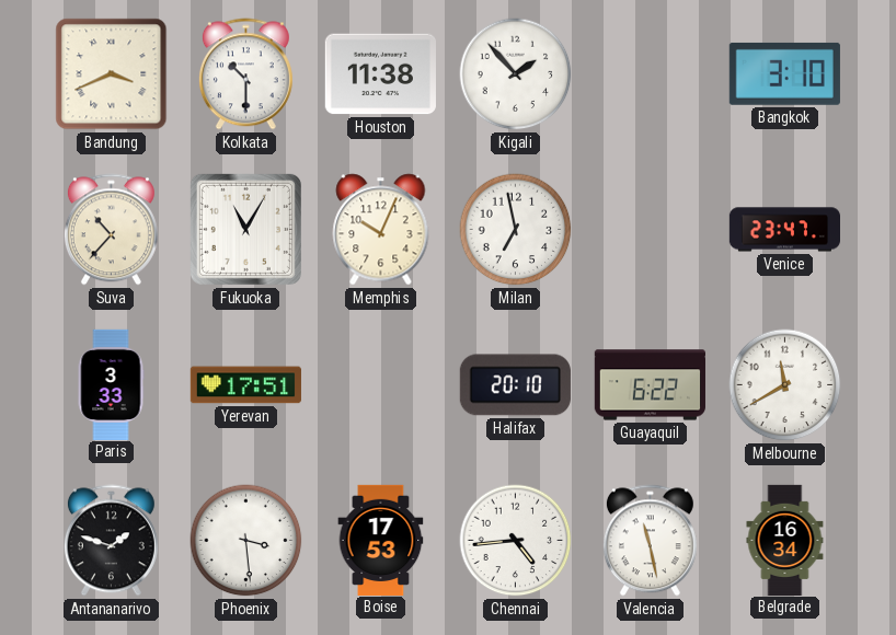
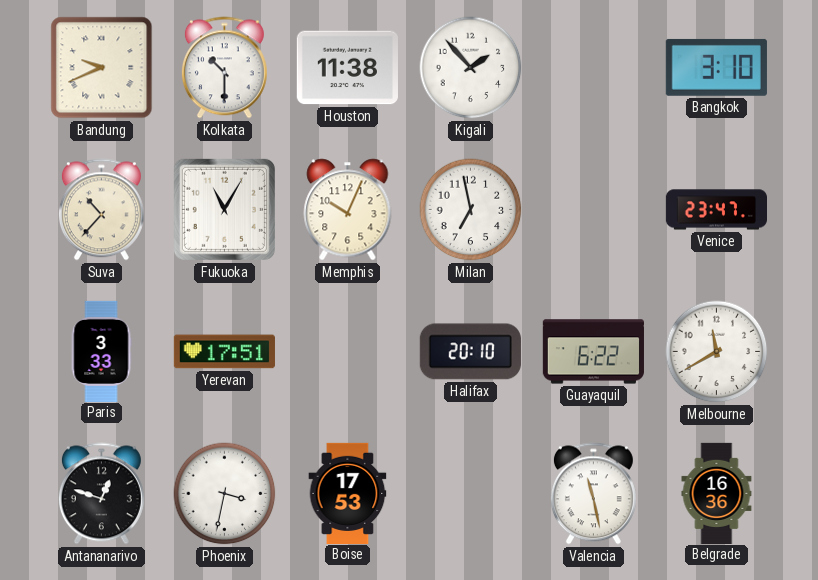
Bandung: 3:41 -> 9:41
Antananarivo: 1:48 -> 12:48
Phoenix: 3:29 -> 3:32
Chennai: 4:44 -> none
Belgrade: 16:34 -> 16:36
